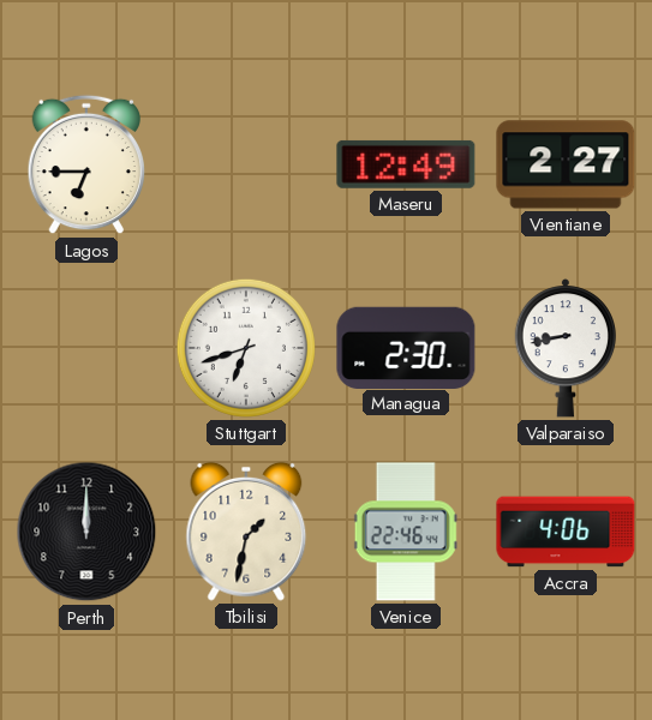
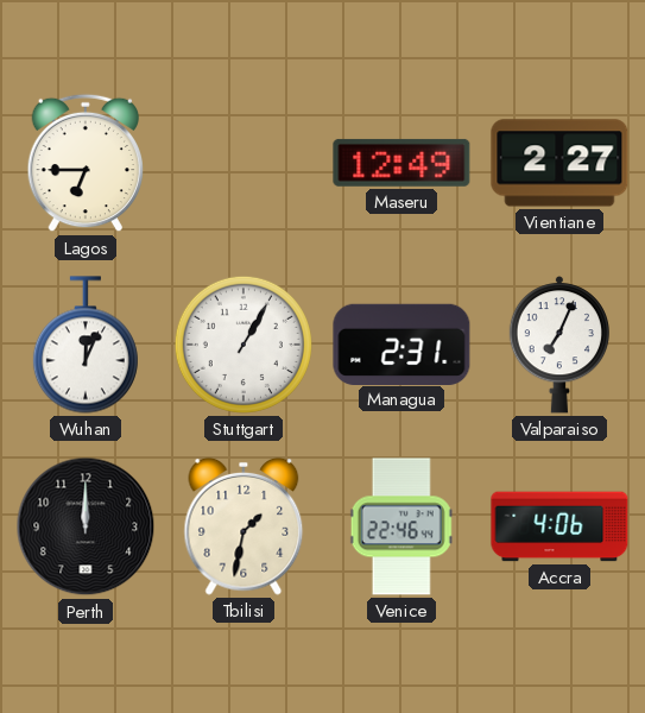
Wuhan: none -> 12:04
Stuttgart: 6:42 -> 1:05
Managua: 2:30 -> 2:31
Valparaiso: 8:43 -> 7:04
